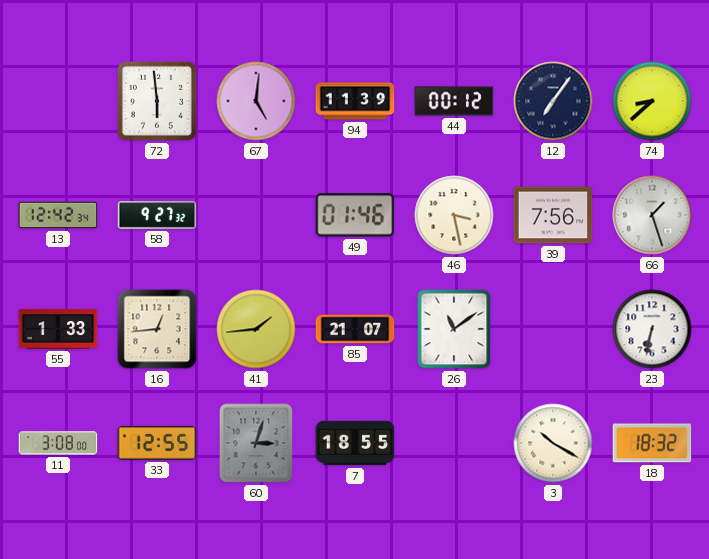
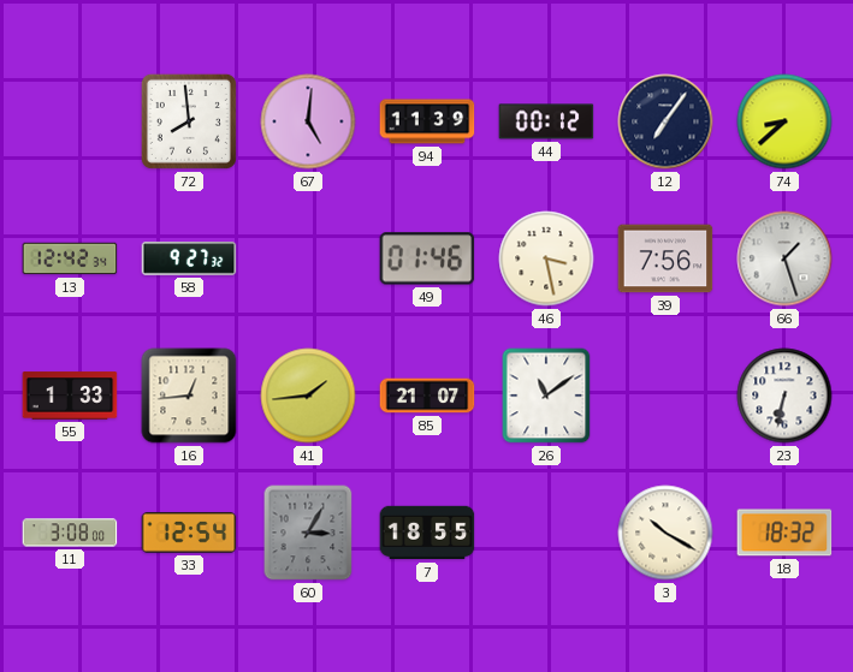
72: 5:59 -> 7:59
33: 12:55 -> 12:54
60: 3:03 -> 3:05
